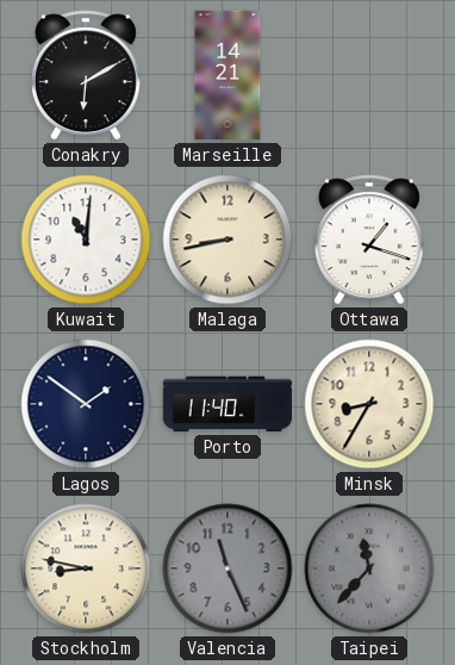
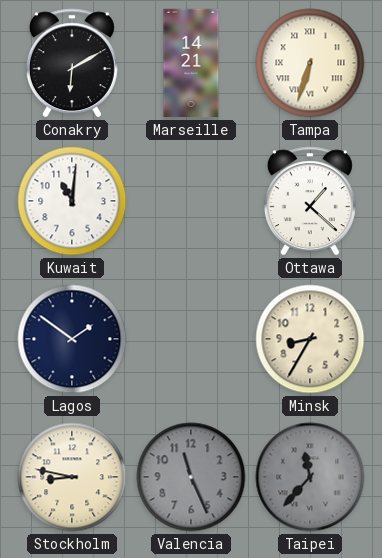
Tampa: none -> 6:33
Malaga: 8:43 -> none
Ottawa: 1:18 -> 1:22
Porto: 11:40 -> none
